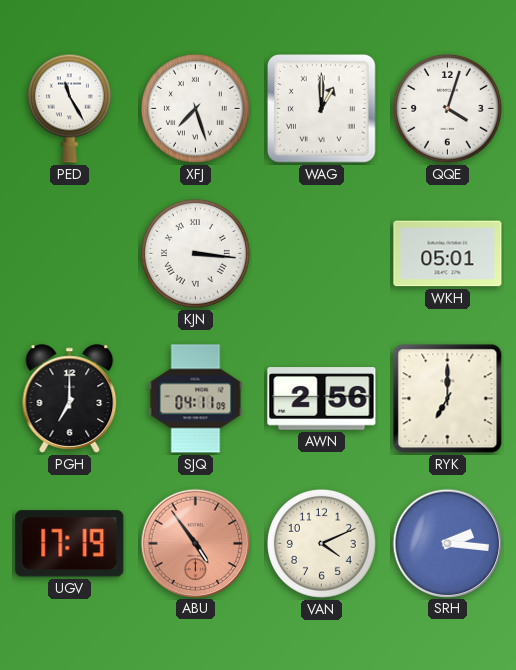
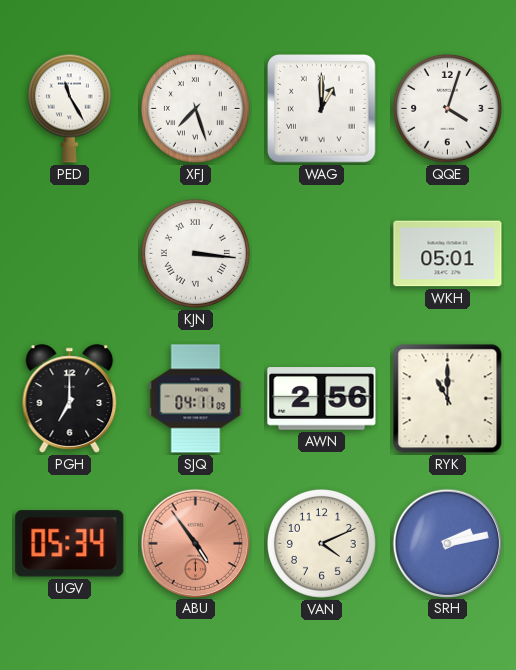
RYK: 7:00 -> 11:00
UGV: 17:19 -> 05:34
SRH: 2:16 -> 2:13
